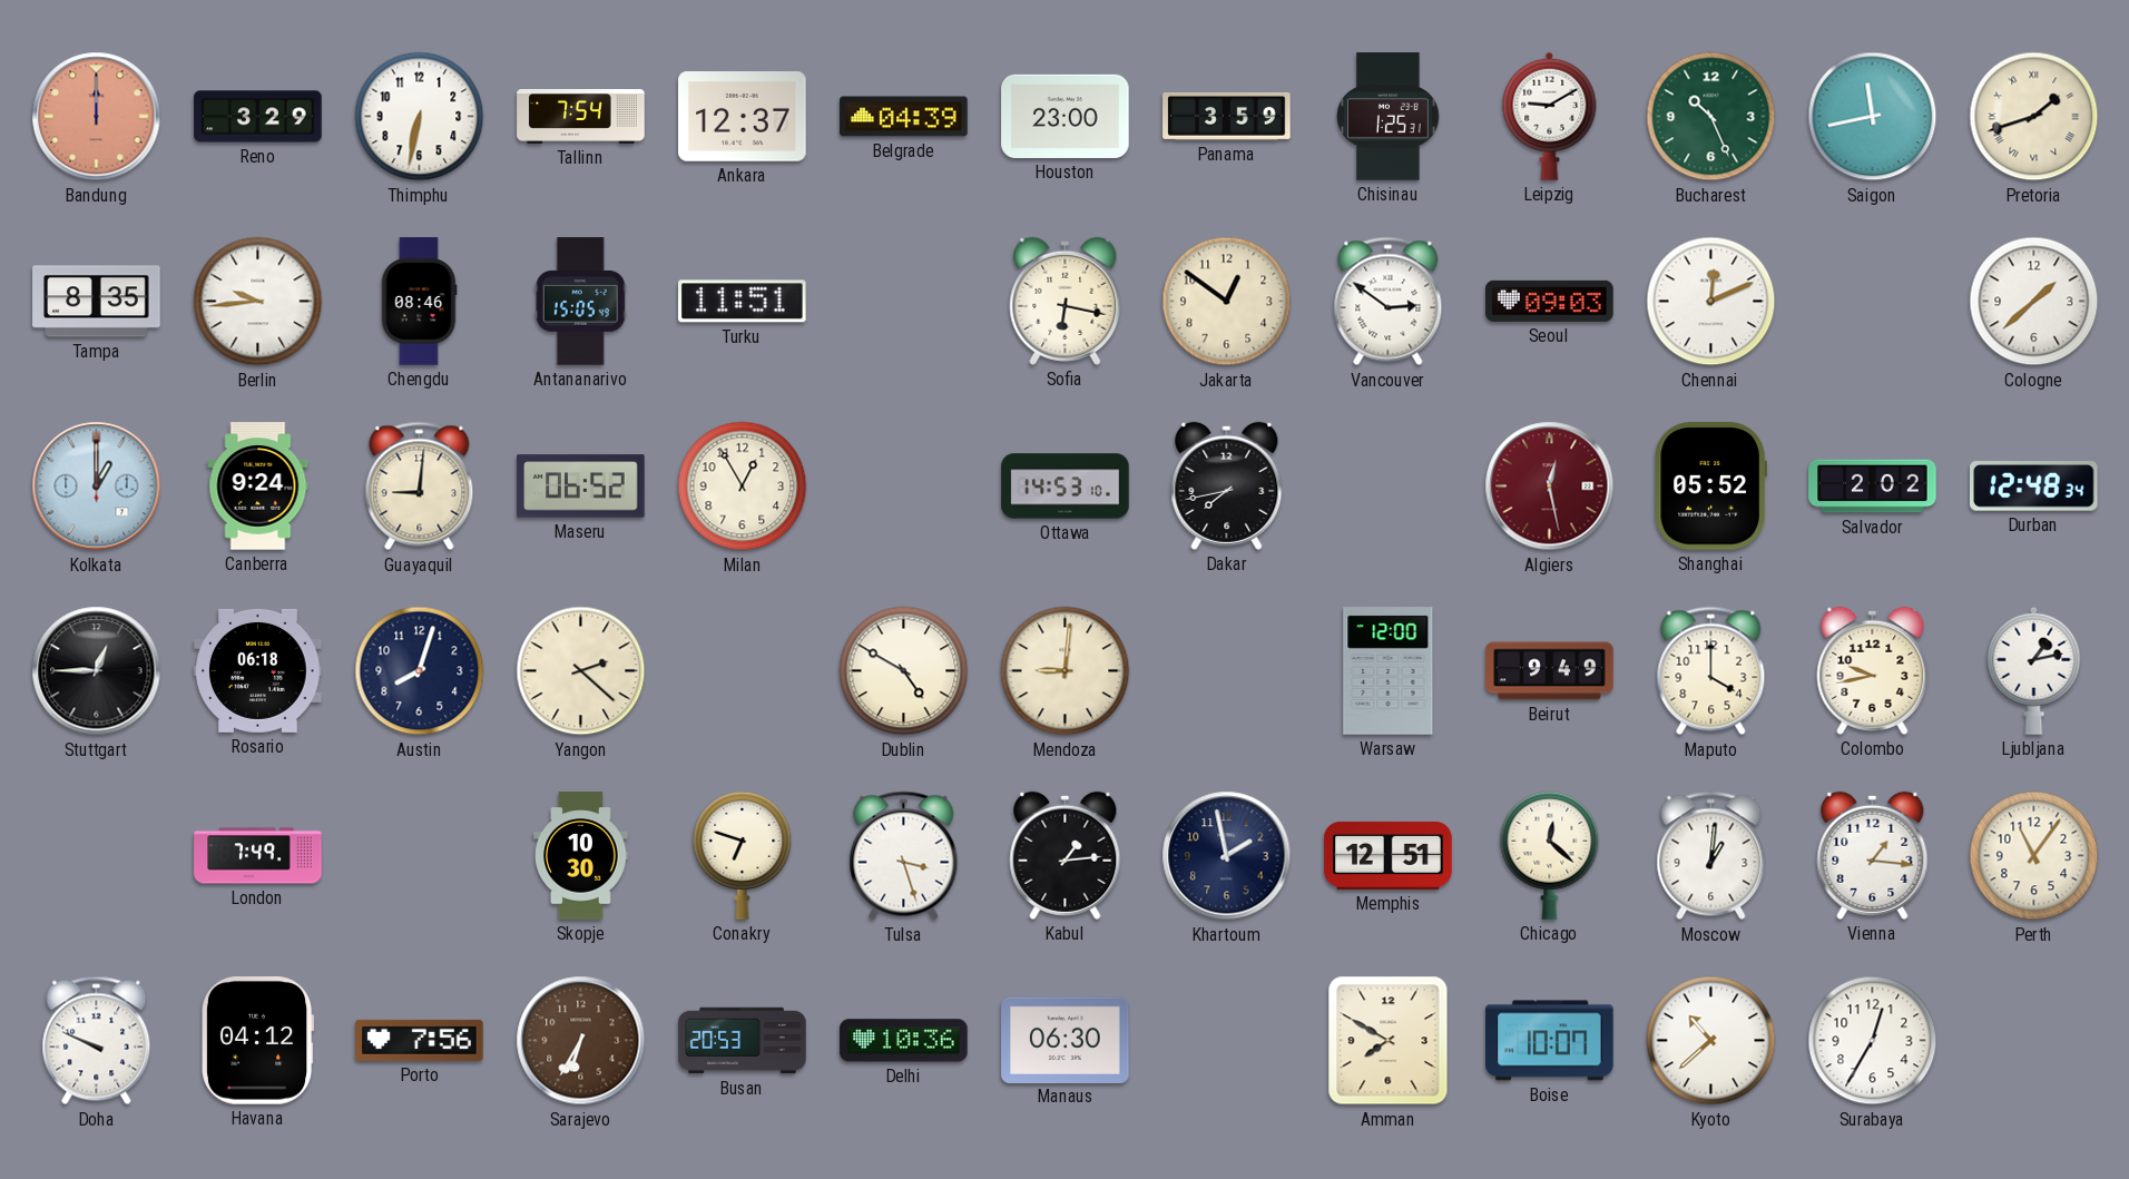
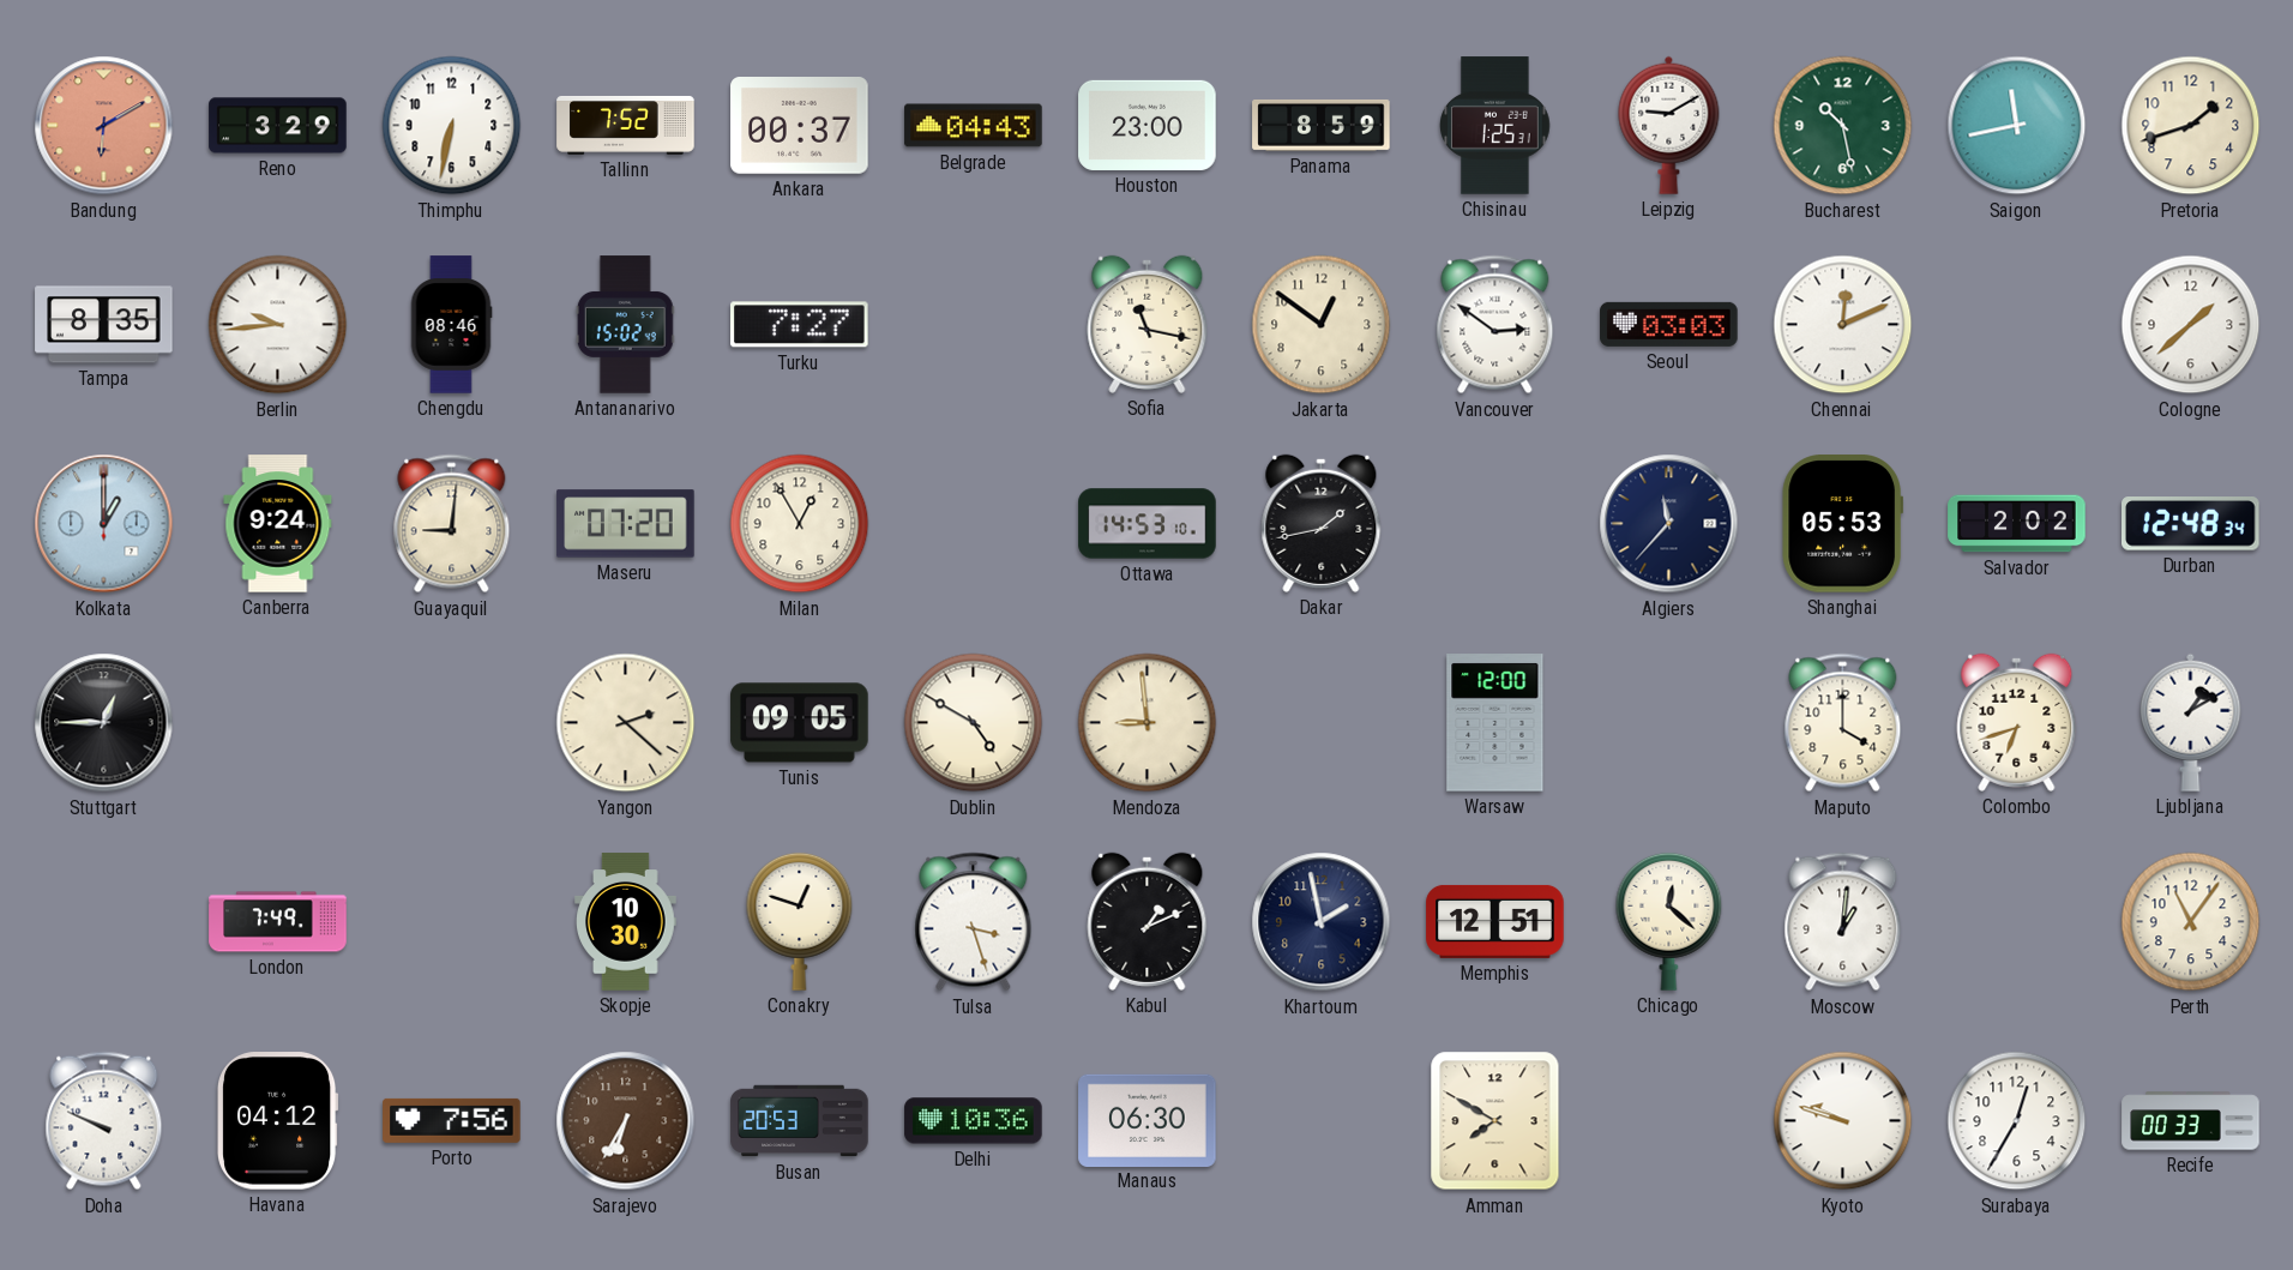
Bandung: 12:00 -> 6:10
Tallinn: 7:54 -> 7:52
Ankara: 12:37 -> 00:37
Belgrade: 04:39 -> 04:43
Panama: 3:59 -> 8:59
Bucharest: 10:26 -> 10:28
Pretoria numerals: Roman -> Arabic
Antananarivo: 15:05 -> 15:02
Turku: 11:51 -> 7:27
Sofia: 6:17 -> 11:17
Seoul: 09:03 -> 03:03
Maseru: 06:52 -> 07:20
Dakar: 7:43 -> 1:43
Algiers: 12:28 -> 11:37
Algiers dial: burgundy -> navy
Shanghai: 05:52 -> 05:53
Rosario: 06:18 -> none
Austin: 8:03 -> none
Tunis: none -> 09:05
Mendoza: 9:01 -> 8:59
Beirut: 9:49 -> none
Colombo: 9:43 -> 6:42
Ljubljana: 1:13 -> 1:10
Conakry: 6:48 -> 12:48
Kabul: 1:14 -> 1:11
Vienna: 1:16 -> none
Boise: 10:07 -> none
Kyoto: 10:38 -> 9:48
Recife: none -> 00:33
